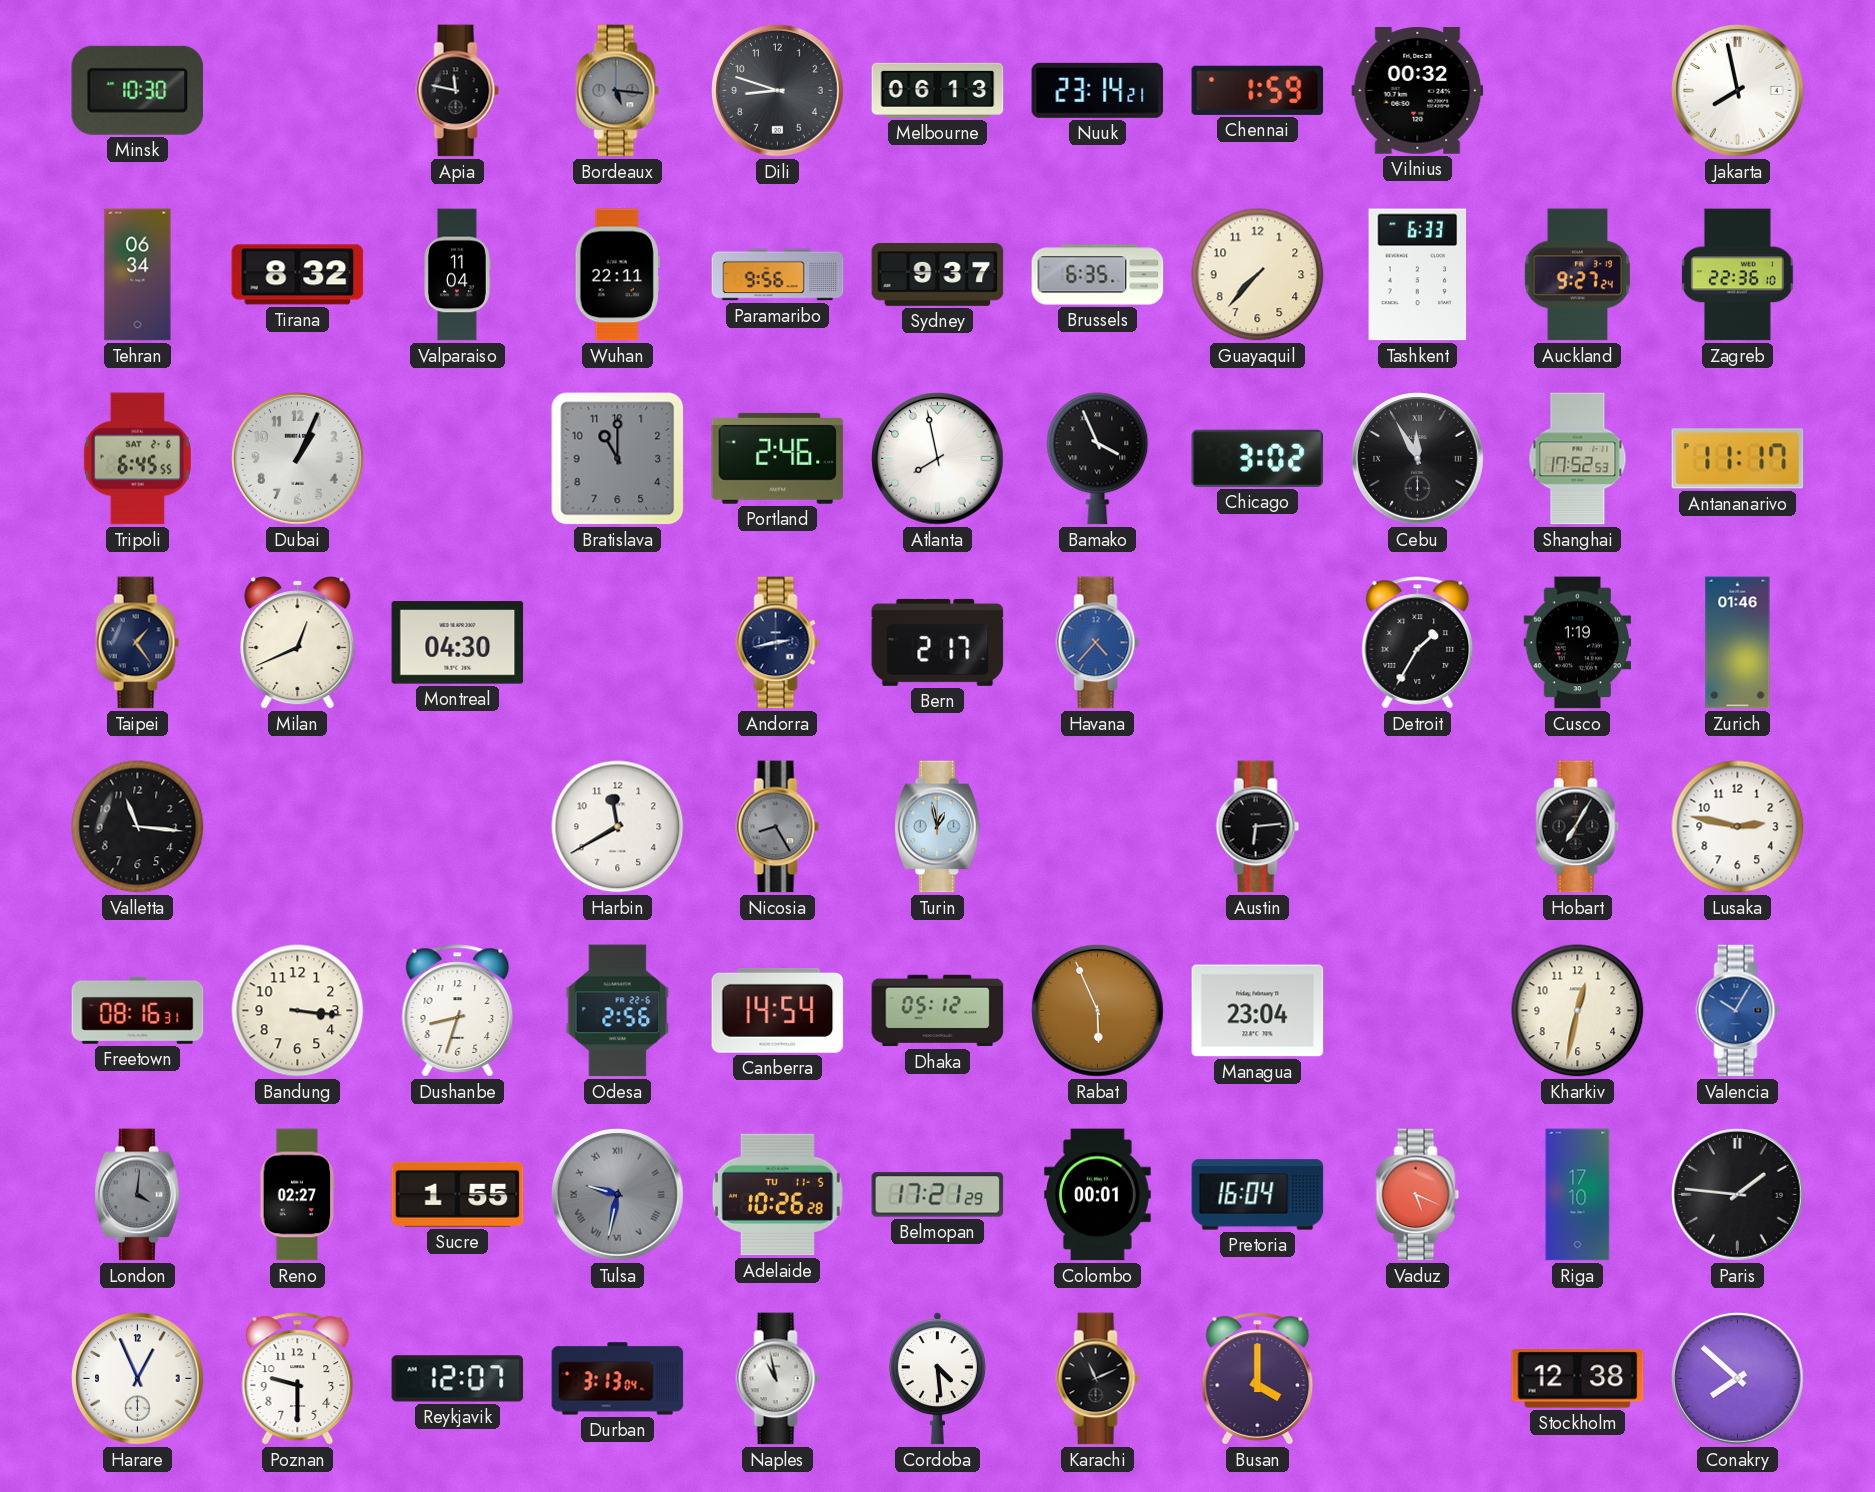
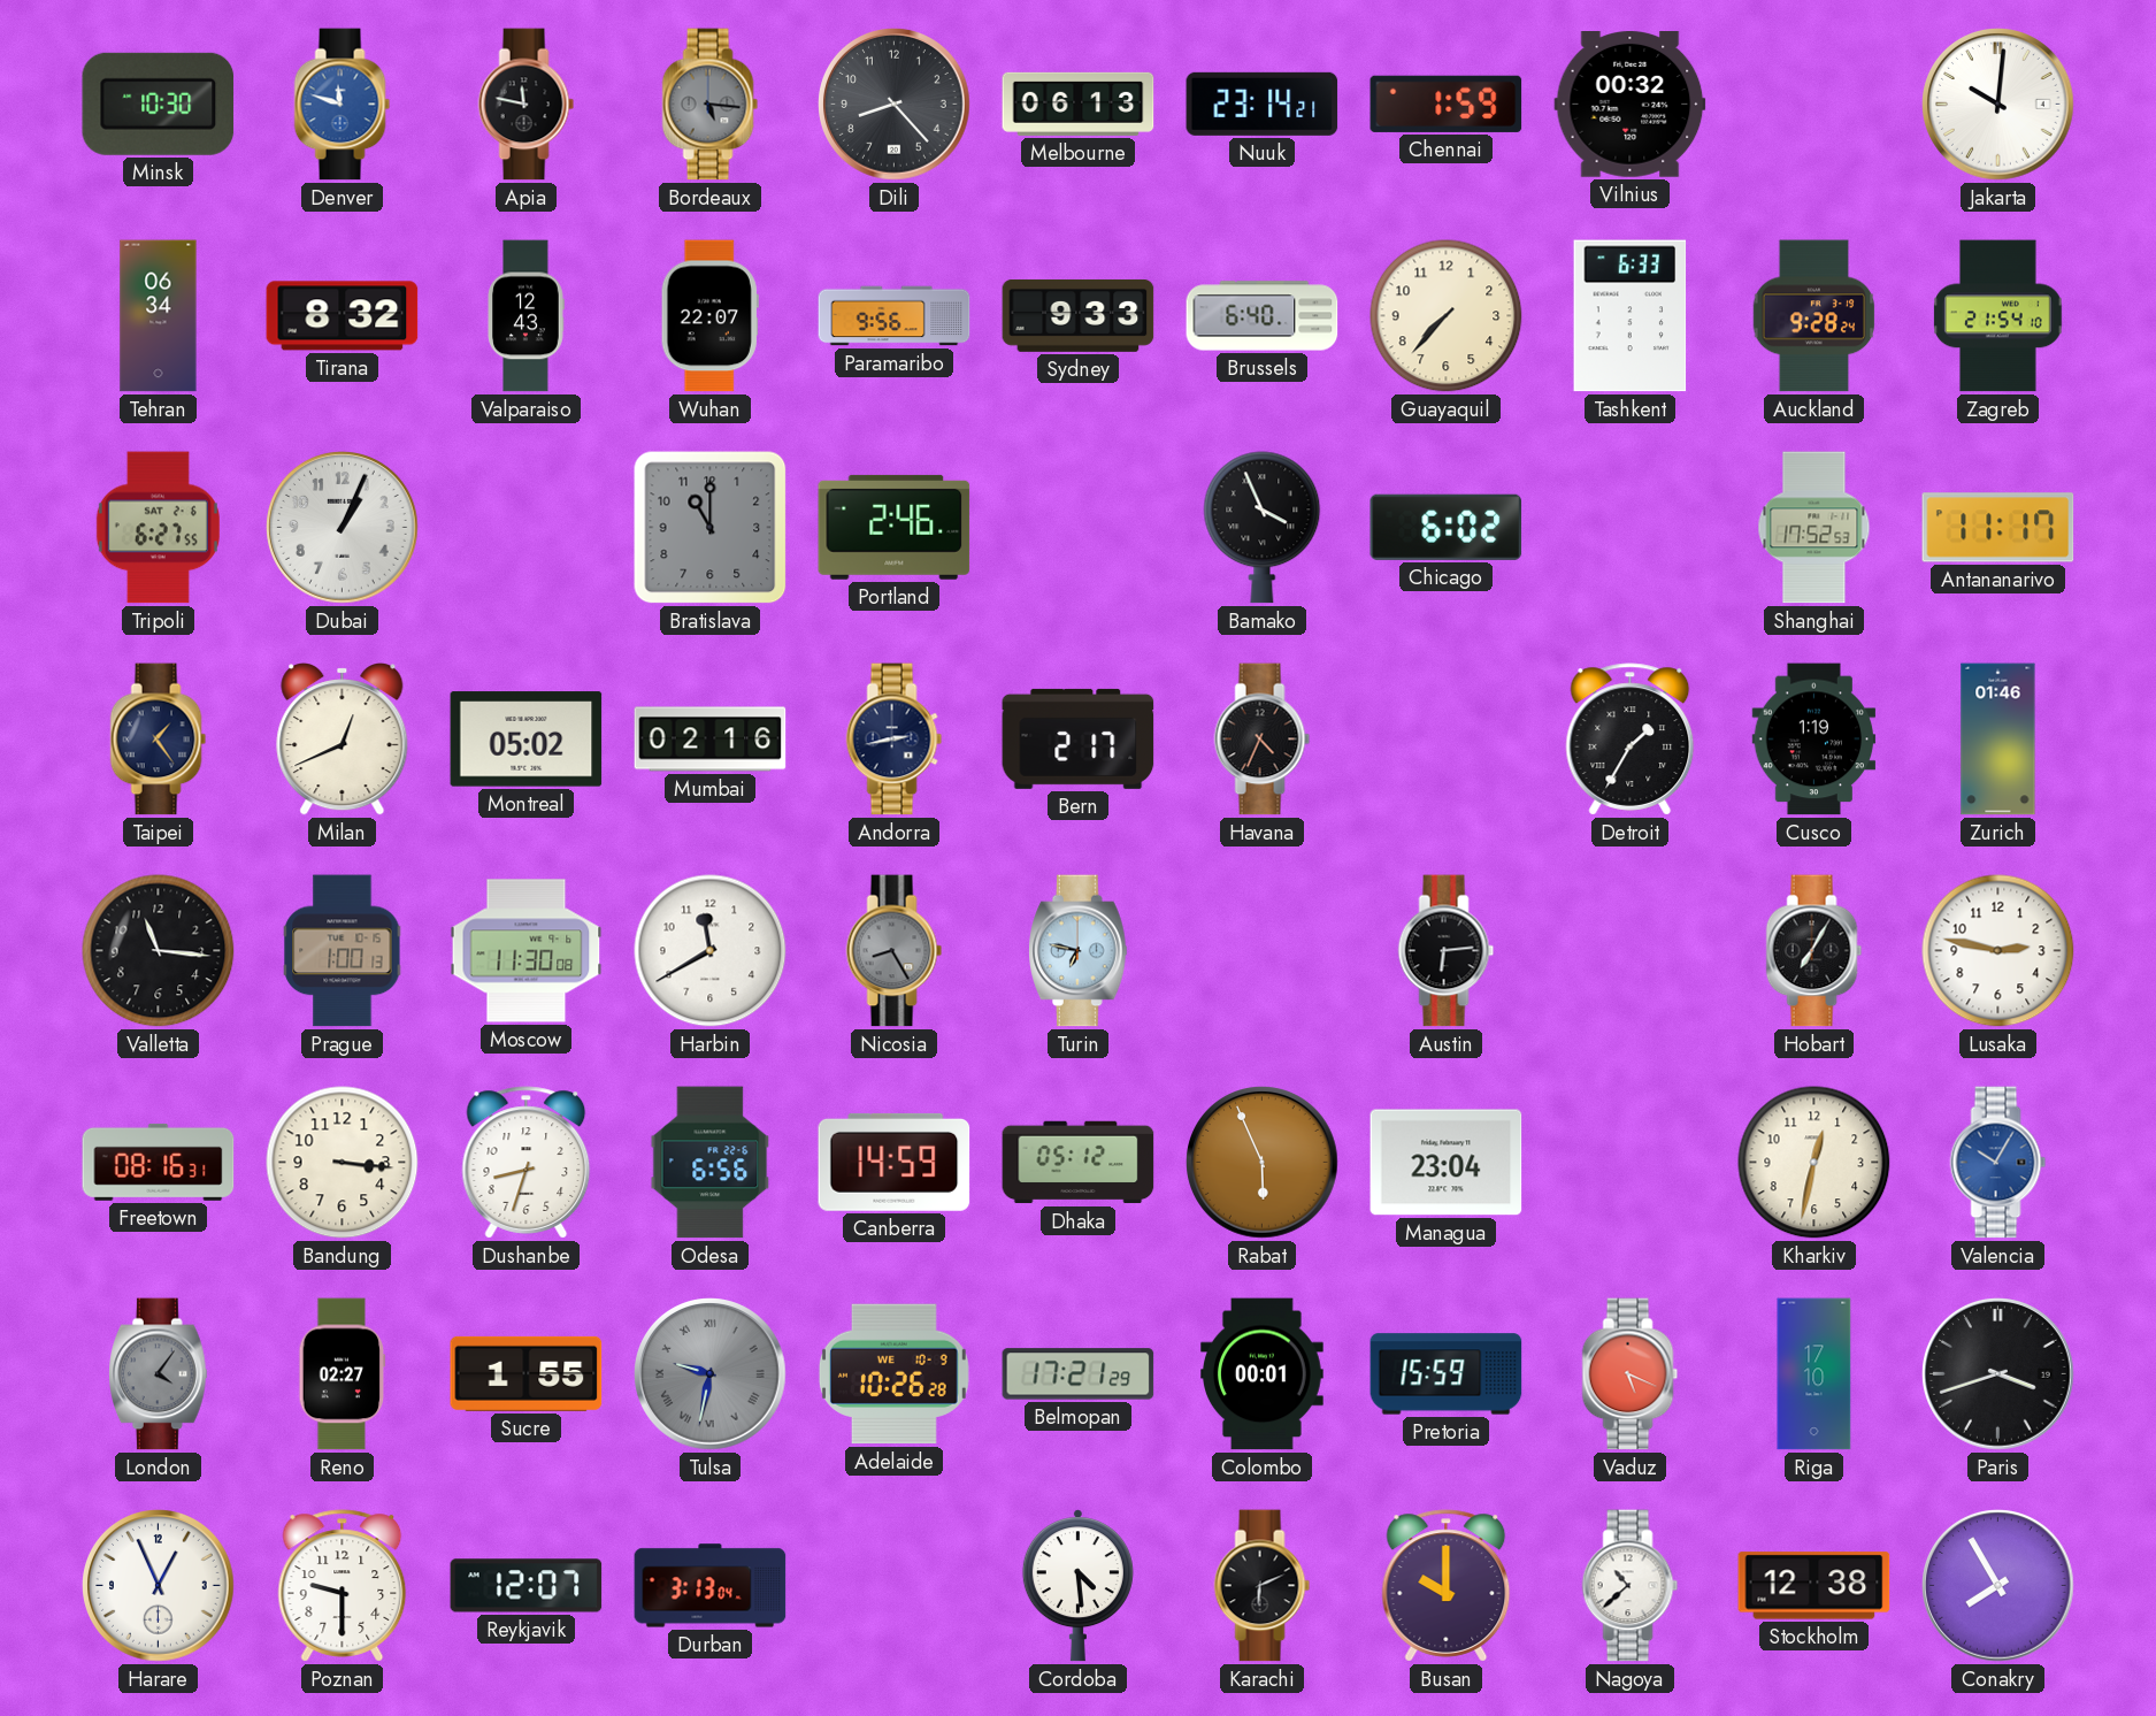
Denver: none -> 11:48
Dili: 8:48 -> 8:23
Jakarta: 7:58 -> 10:01
Valparaiso: 11:04 -> 12:43
Wuhan: 22:11 -> 22:07
Sydney: 9:37 -> 9:33
Brussels: 6:35 -> 6:40
Auckland: 9:27 -> 9:28
Zagreb: 22:36 -> 21:54
Tripoli: 6:45 -> 6:27
Atlanta: 7:58 -> none
Chicago: 3:02 -> 6:02
Cebu: 11:55 -> none
Montreal: 04:30 -> 05:02
Mumbai: none -> 02:16
Havana: 4:37 -> 4:34
Havana dial: blue -> black
Prague: none -> 1:00
Moscow: none -> 11:30
Turin: 12:58 -> 6:47
Odesa: 2:56 -> 6:56
Canberra: 14:54 -> 14:59
London: 4:01 -> 4:06
Adelaide date: TU 11-5 -> WE 10-9
Pretoria: 16:04 -> 15:59
Paris: 1:46 -> 3:42
Naples: 10:58 -> none
Karachi: 11:11 -> 6:11
Busan: 4:00 -> 10:00
Nagoya: none -> 10:38
Conakry: 7:52 -> 7:55
